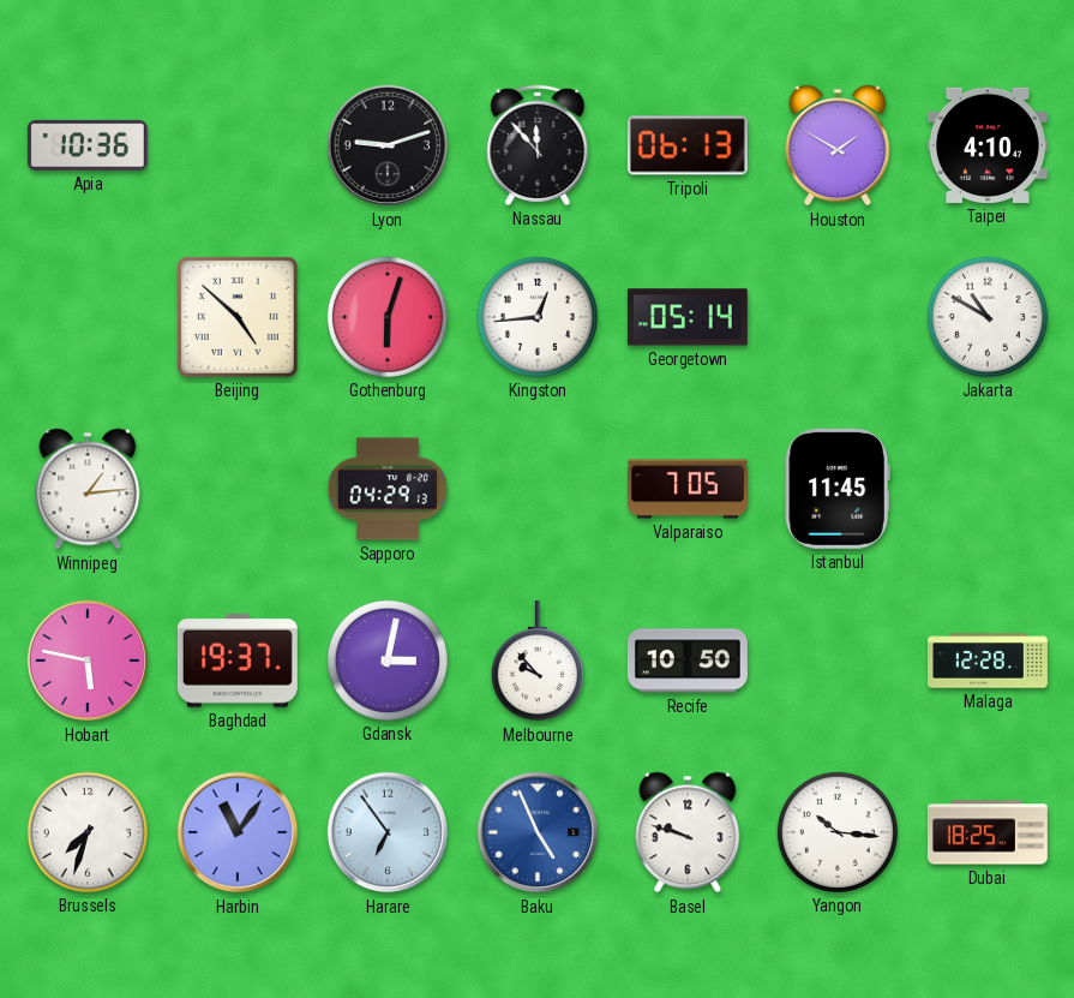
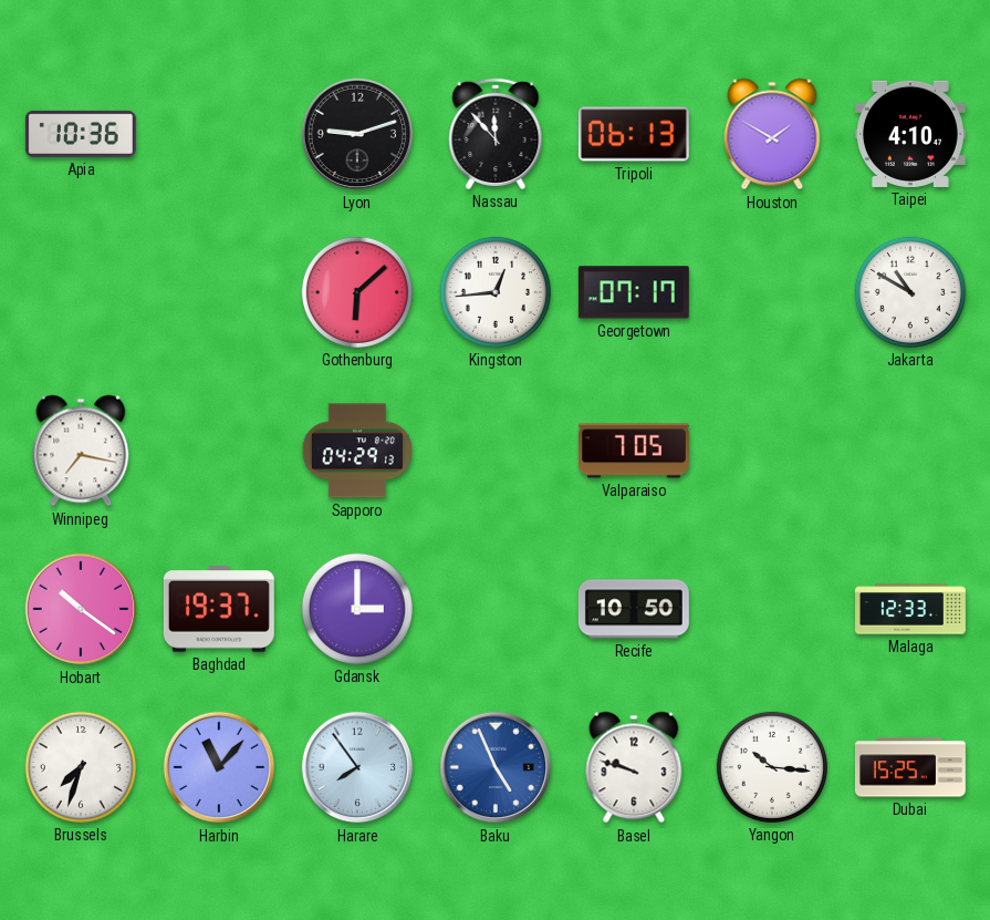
Beijing: 4:52 -> none
Gothenburg: 6:03 -> 6:08
Georgetown: 05:14 -> 07:17
Winnipeg: 1:14 -> 7:17
Istanbul: 11:45 -> none
Hobart: 5:47 -> 10:21
Gdansk: 3:02 -> 3:00
Melbourne: 9:53 -> none
Malaga: 12:28 -> 12:33
Harbin: 11:06 -> 11:07
Harare: 6:54 -> 7:54
Dubai: 18:25 -> 15:25
